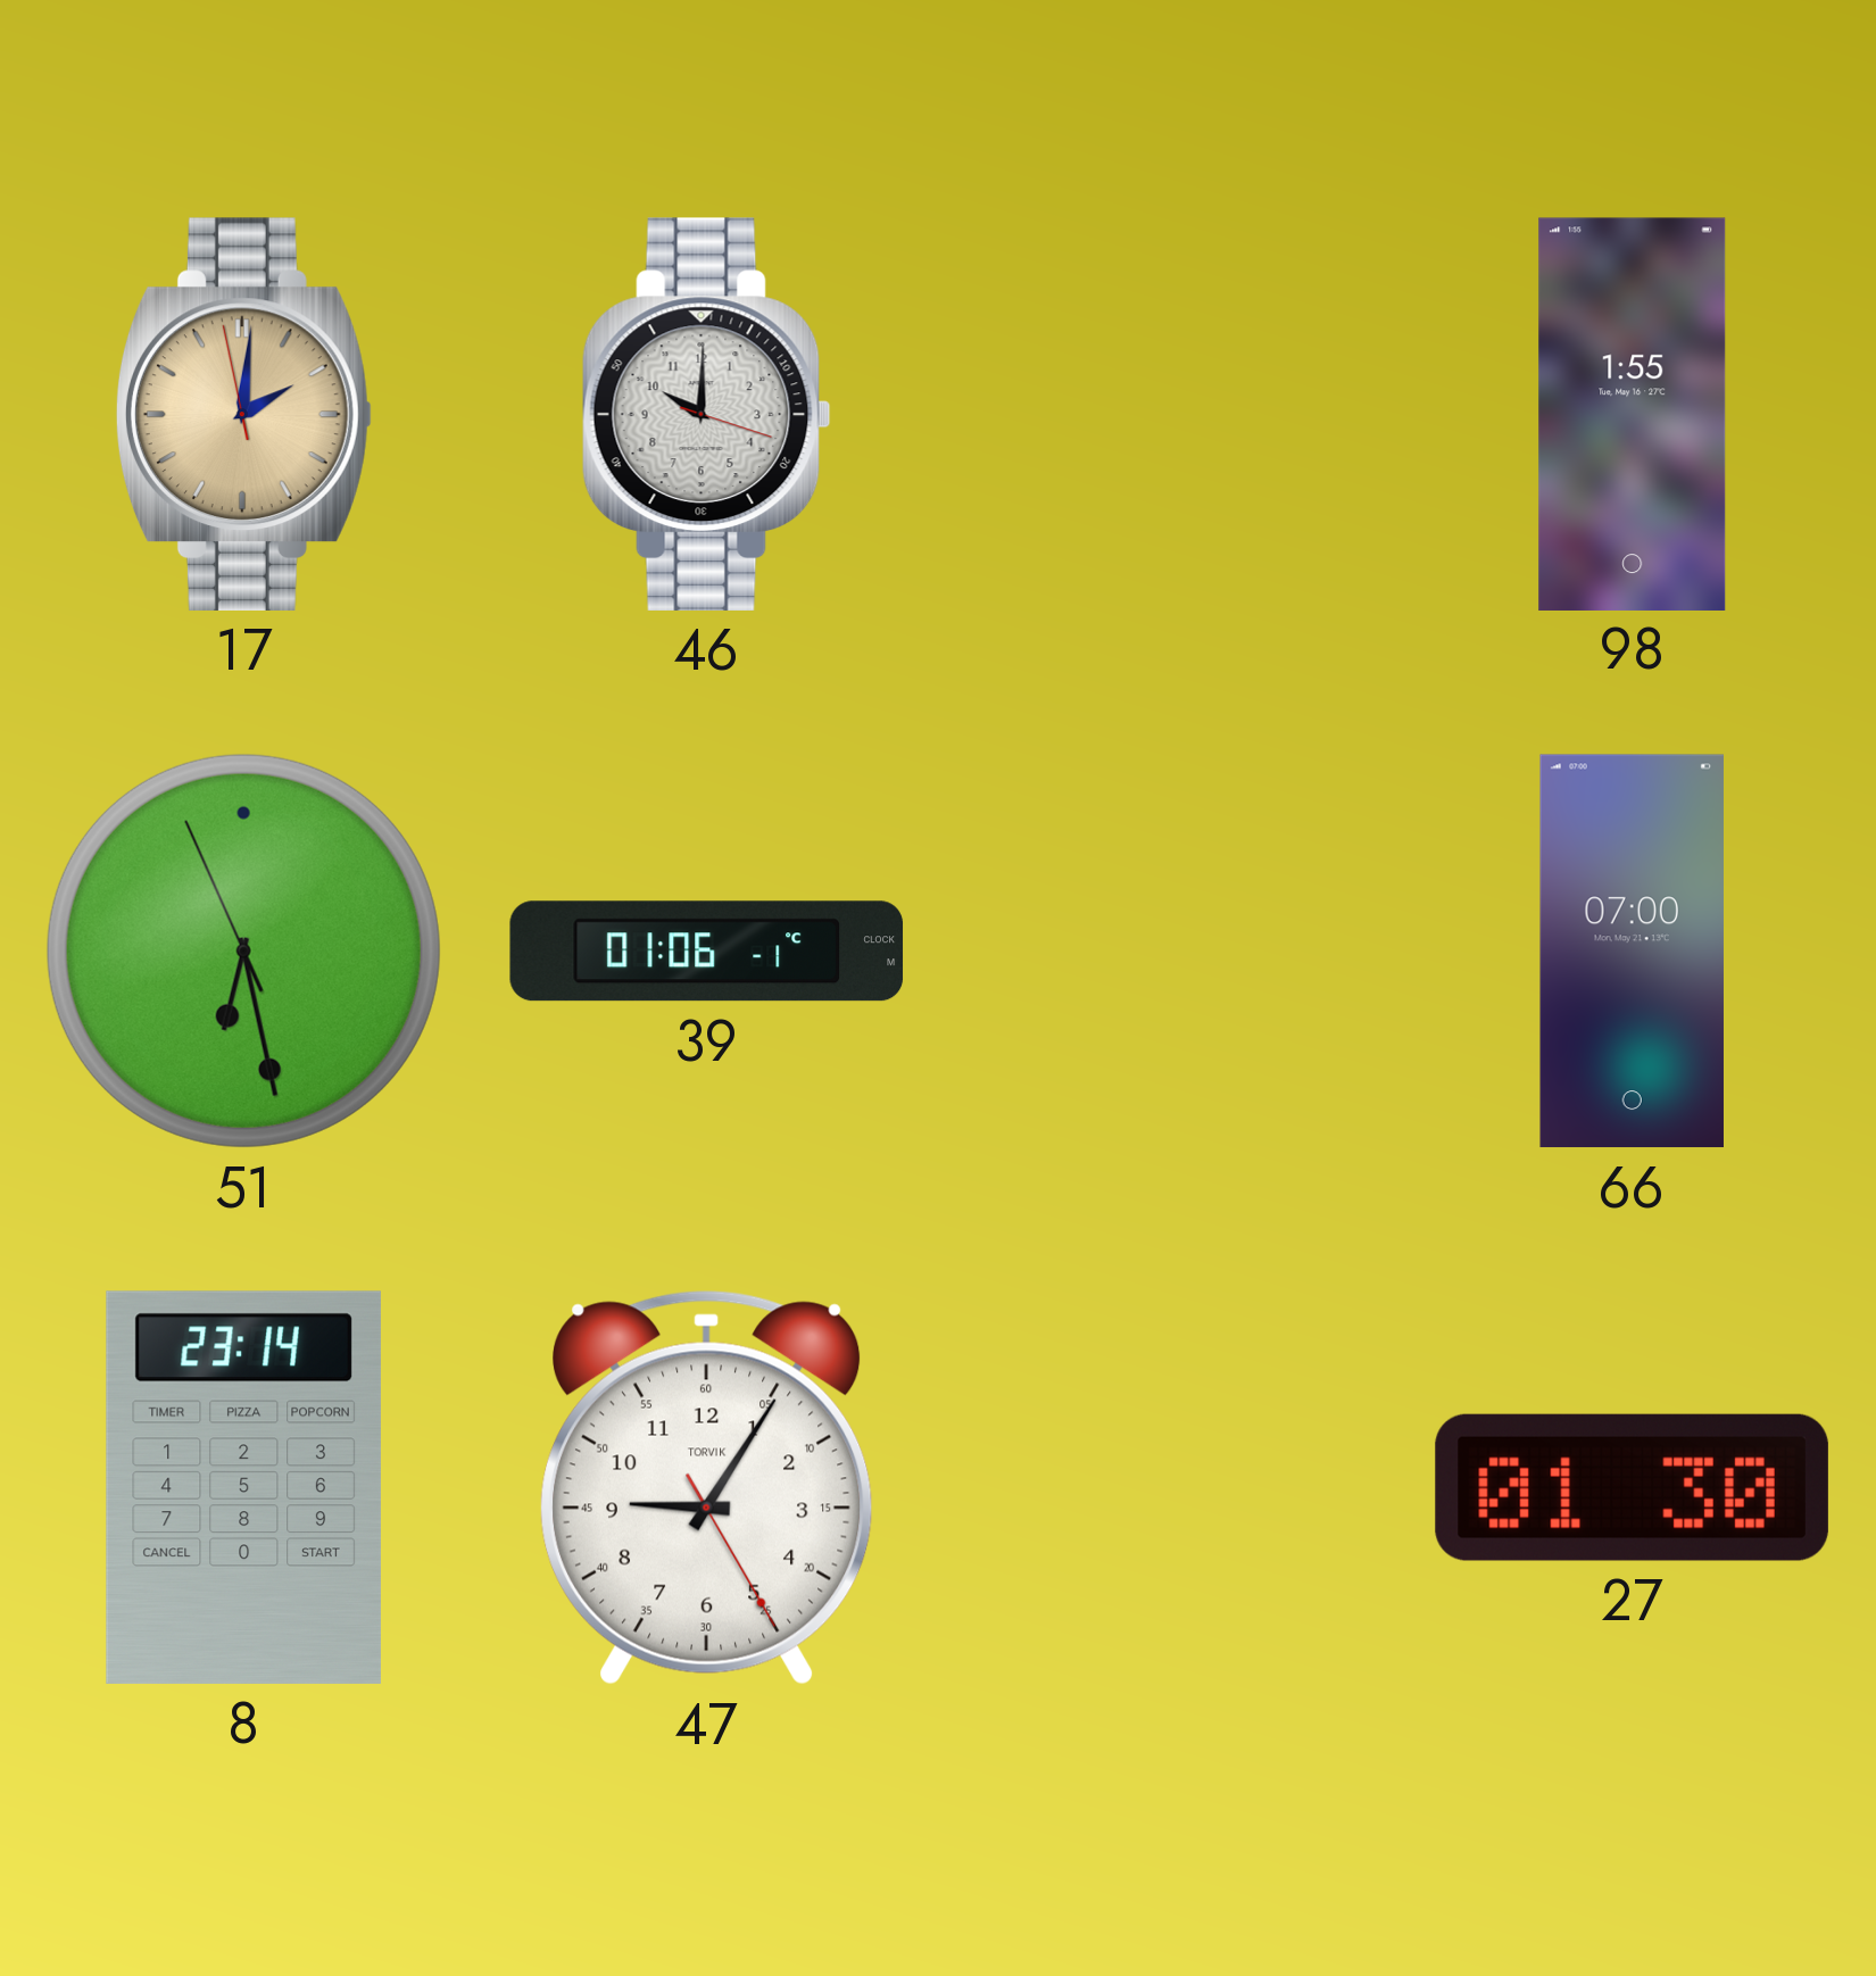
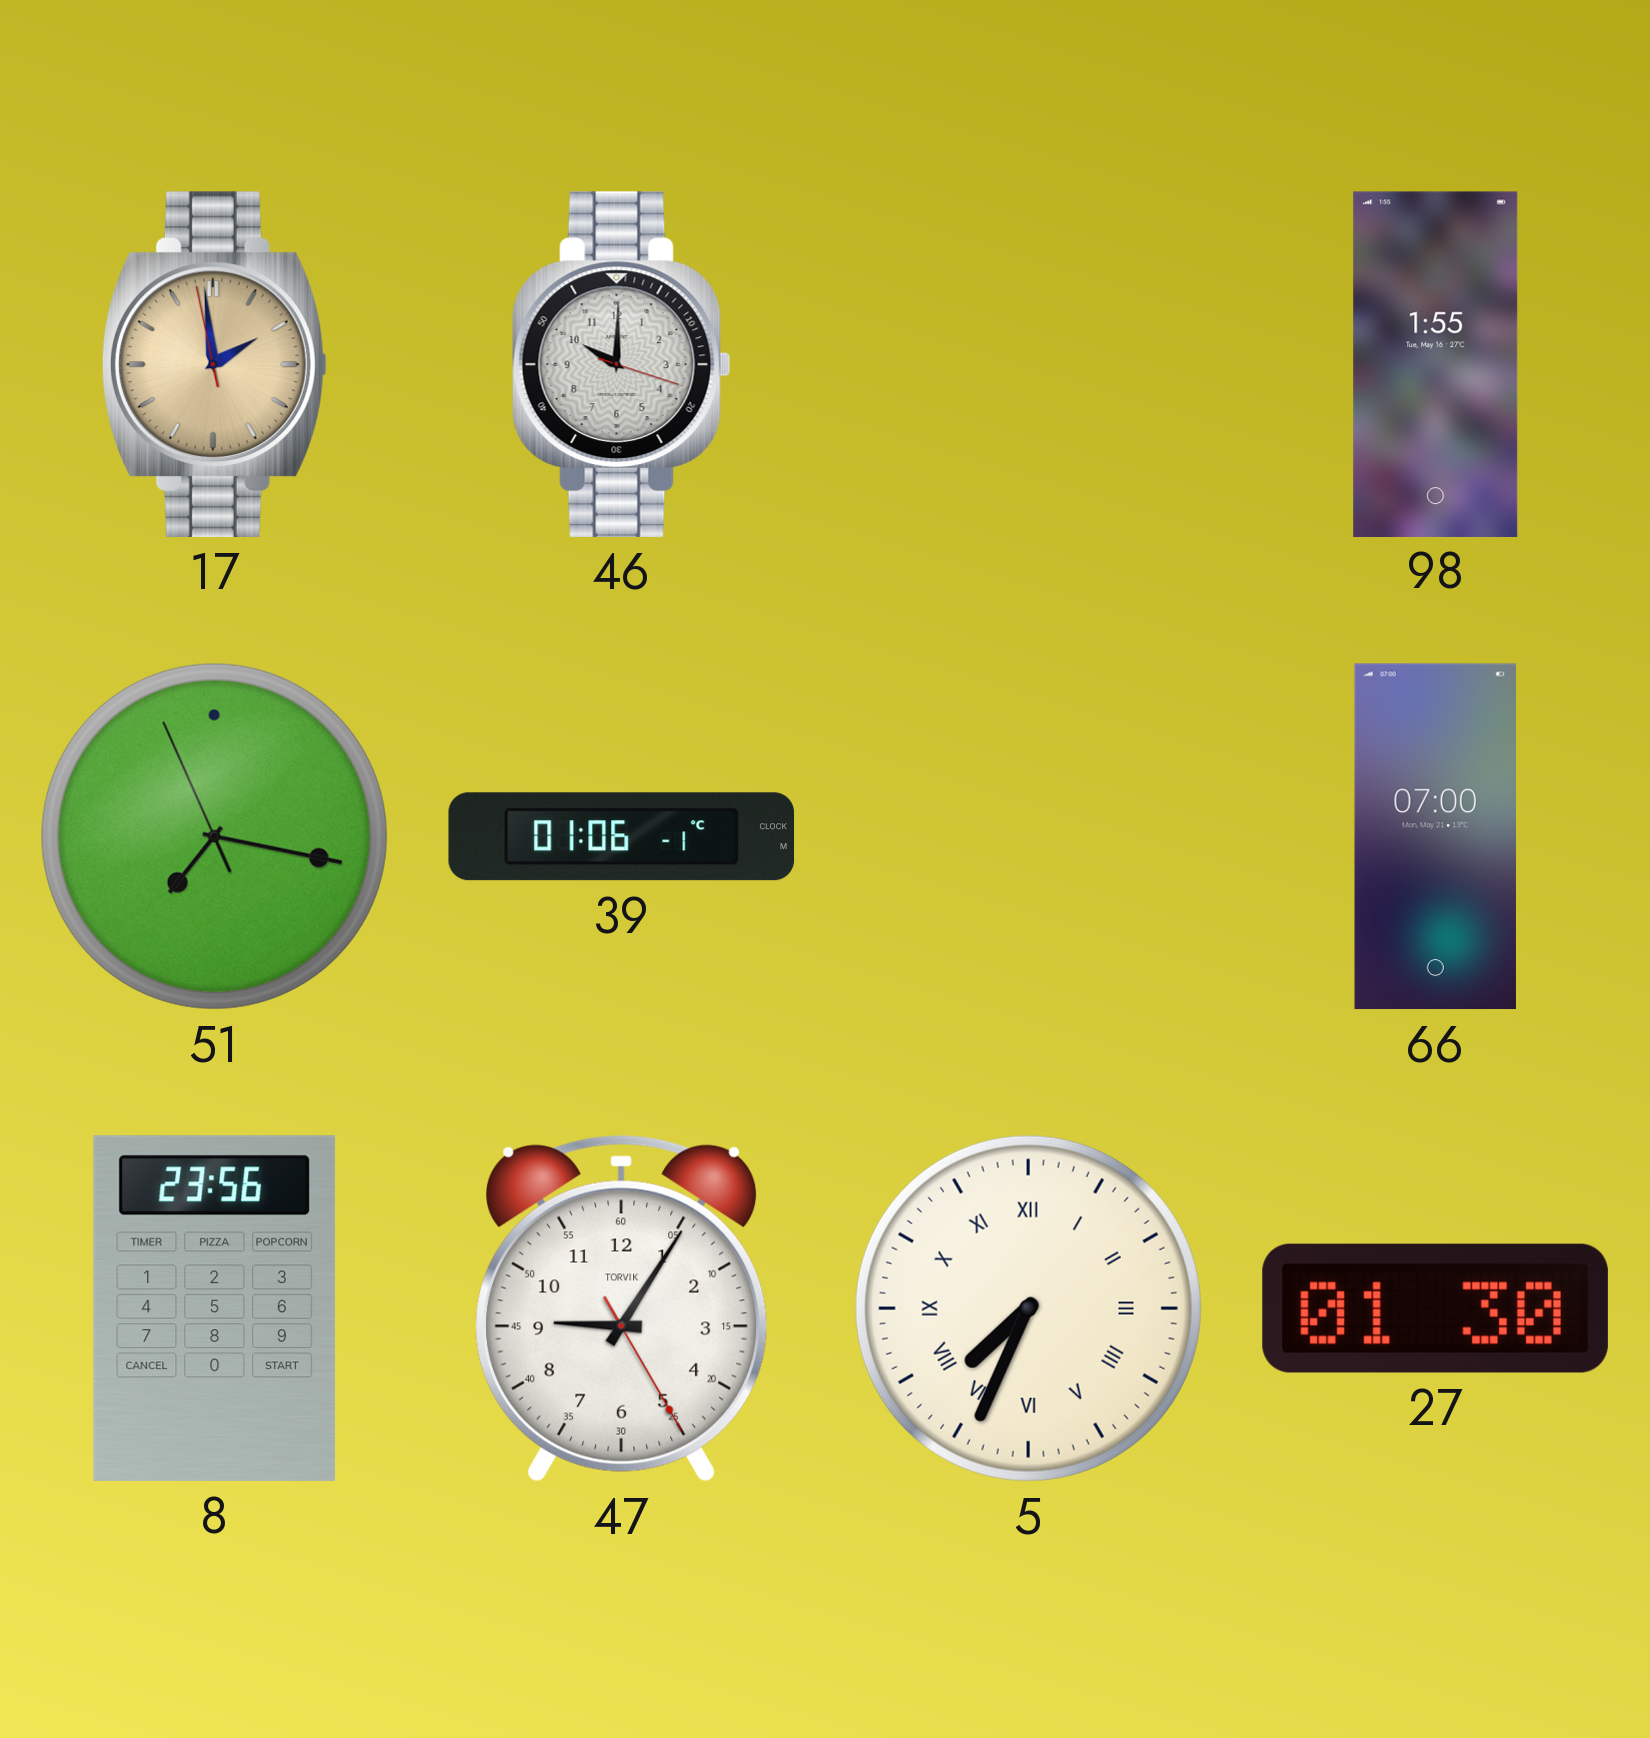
17: 2:00 -> 1:58
51: 6:27 -> 7:16
8: 23:14 -> 23:56
5: none -> 7:34
